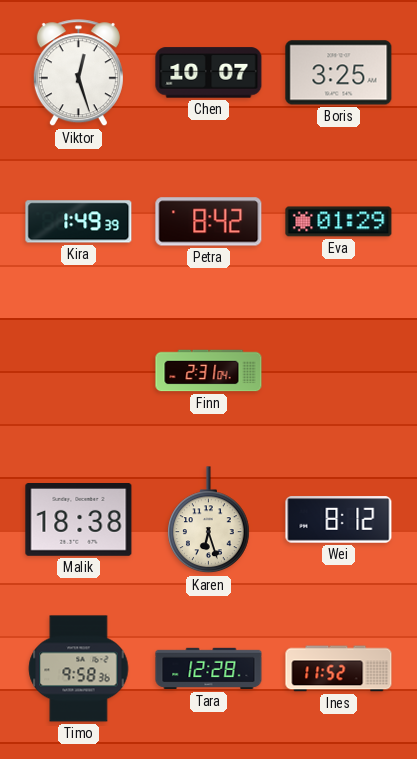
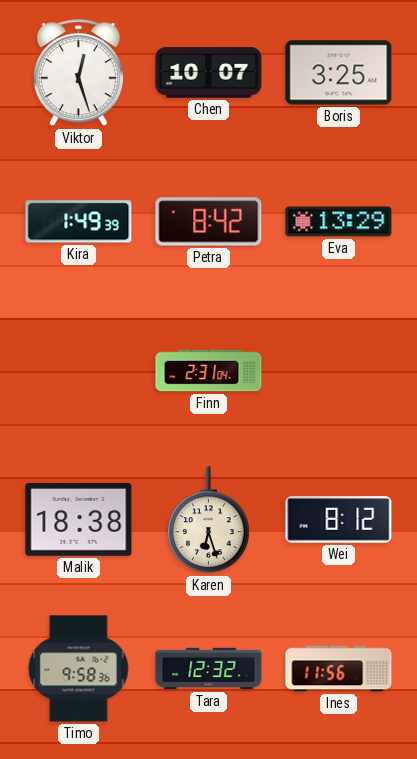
Eva: 01:29 -> 13:29
Tara: 12:28 -> 12:32
Ines: 11:52 -> 11:56
